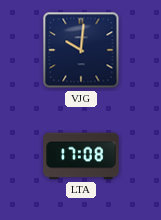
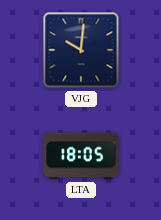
LTA: 17:08 -> 18:05
